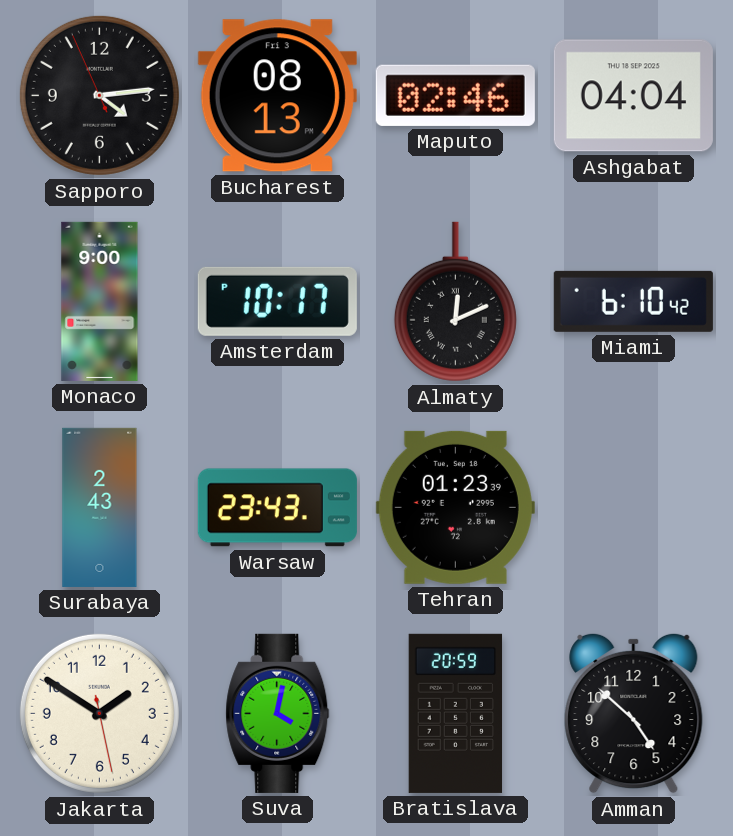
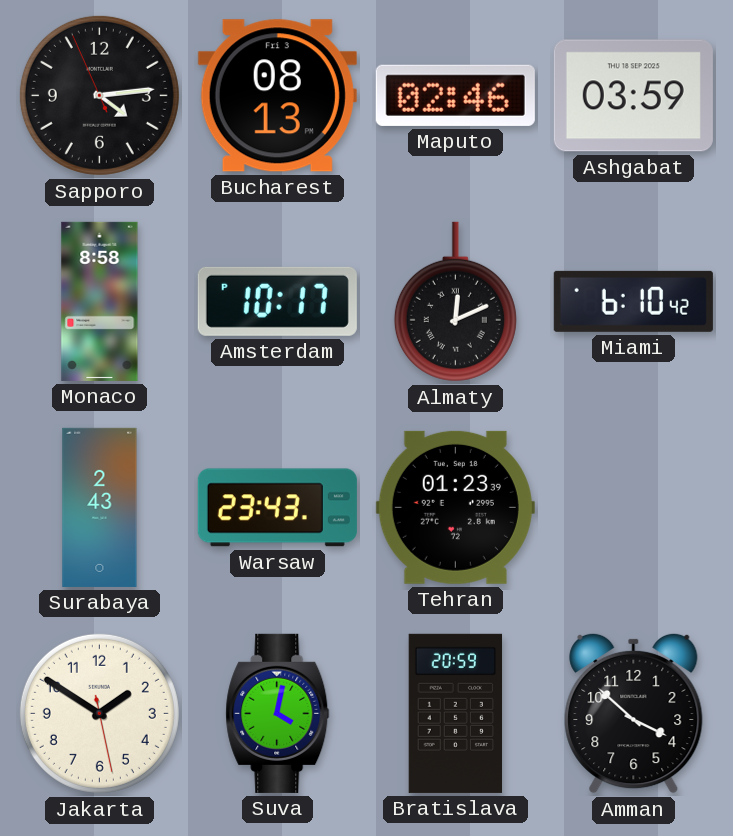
Ashgabat: 04:04 -> 03:59
Monaco: 9:00 -> 8:58
Amman: 4:52 -> 3:52
